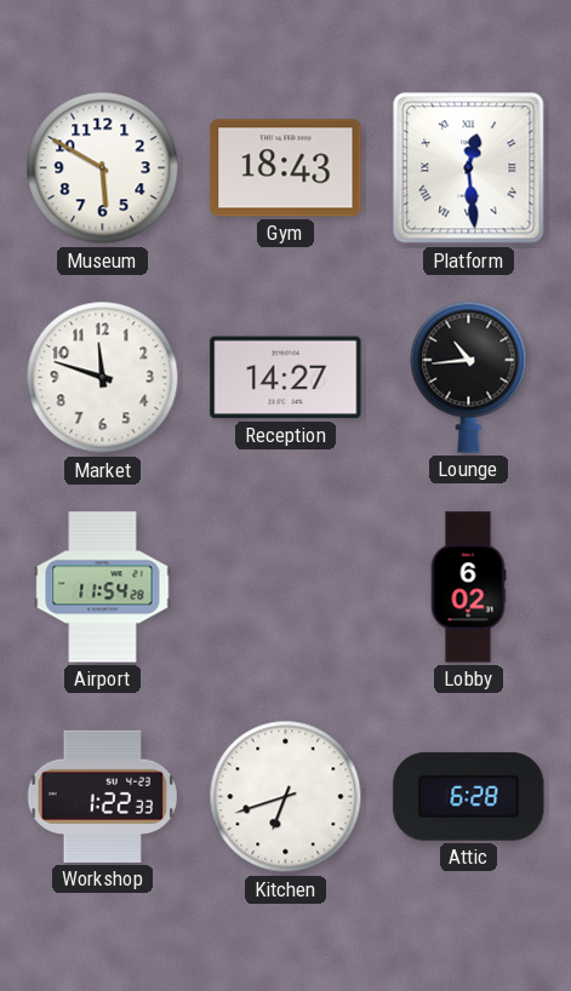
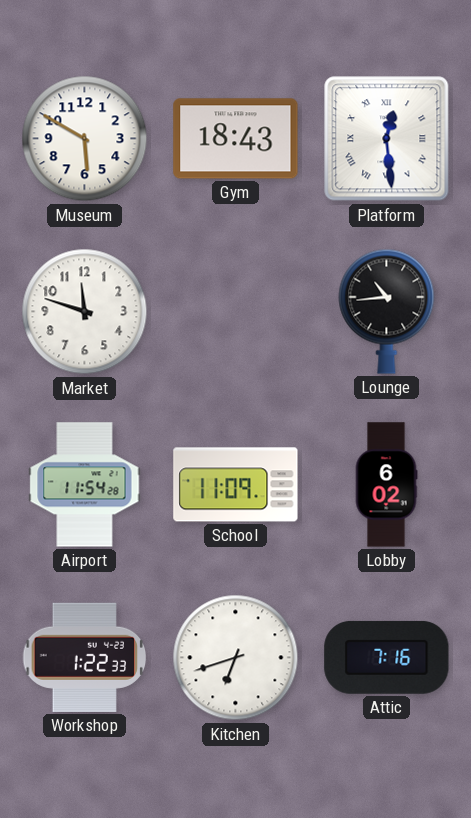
Reception: 14:27 -> none
School: none -> 11:09
Attic: 6:28 -> 7:16
